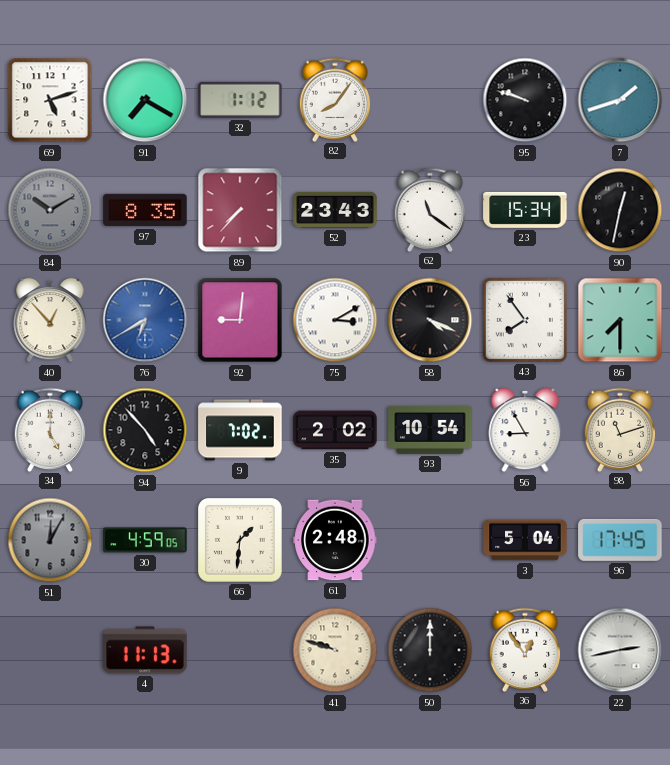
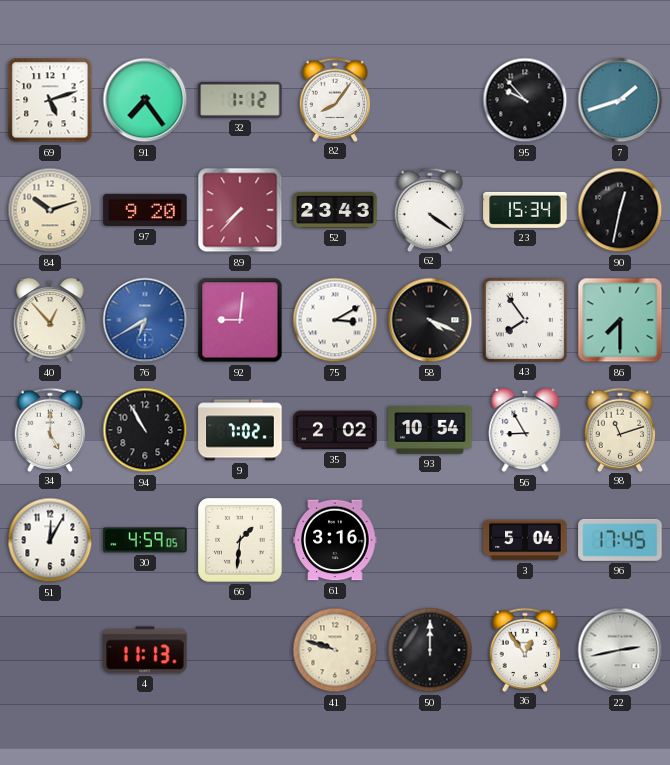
91: 7:20 -> 7:24
95: 9:48 -> 9:53
84: 10:10 -> 10:12
84 dial: grey -> cream
97: 8:35 -> 9:20
62: 11:21 -> 4:21
94: 4:53 -> 10:55
51 dial: grey -> white
61: 2:48 -> 3:16
